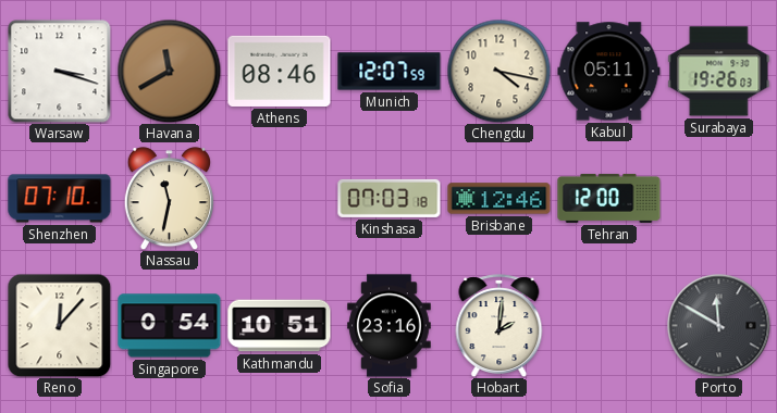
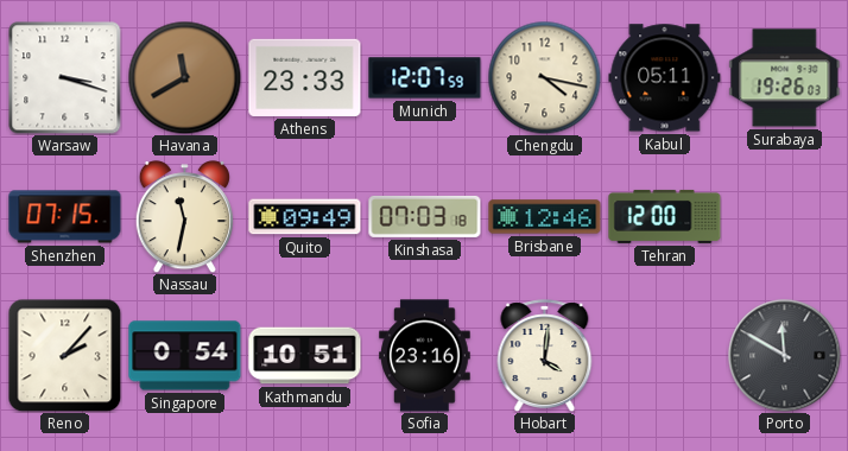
Athens: 08:46 -> 23:33
Shenzhen: 07:10 -> 07:15
Quito: none -> 09:49
Reno: 12:07 -> 2:07
Hobart: 2:01 -> 4:01
